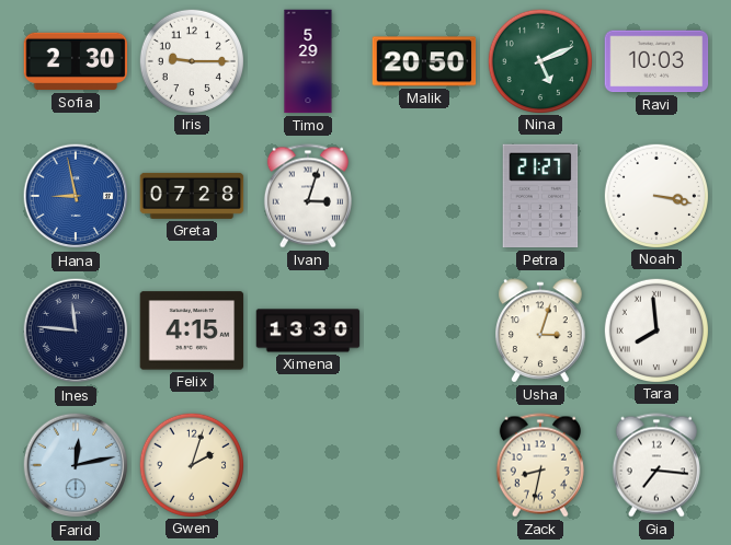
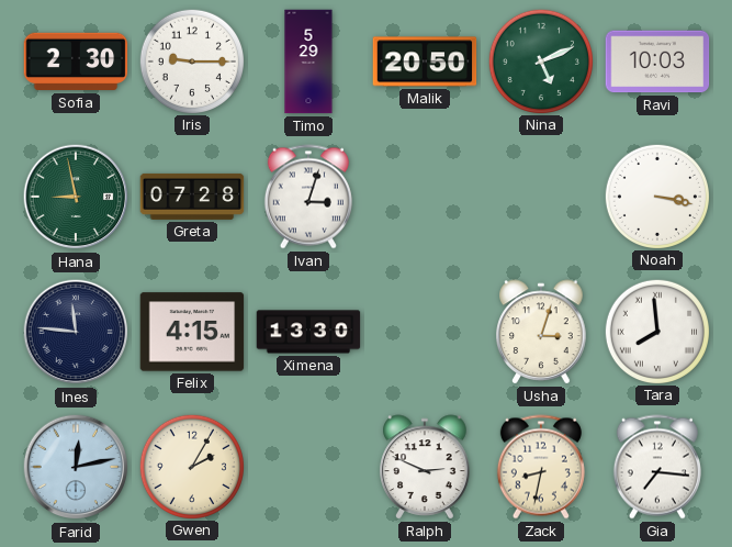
Hana dial: blue -> green
Petra: 21:27 -> none
Gwen: 2:03 -> 2:05
Ralph: none -> 2:49
